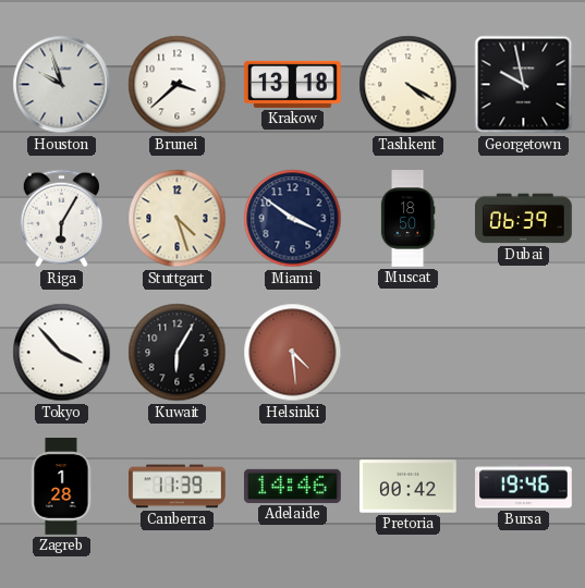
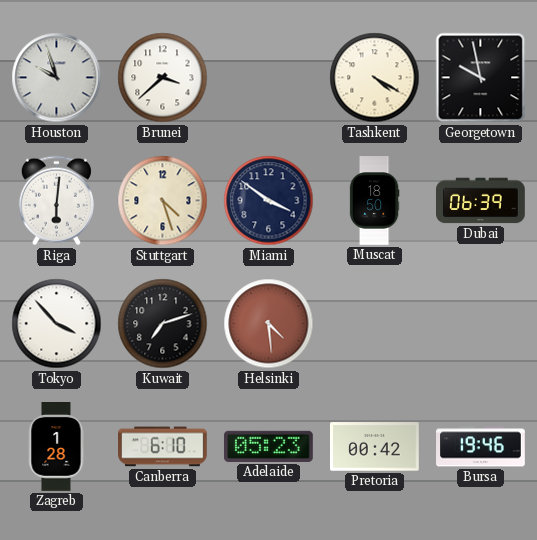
Krakow: 13:18 -> none
Riga: 6:05 -> 6:01
Kuwait: 6:05 -> 7:12
Canberra: 11:39 -> 6:10
Adelaide: 14:46 -> 05:23
